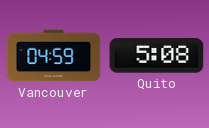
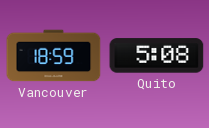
Vancouver: 04:59 -> 18:59
